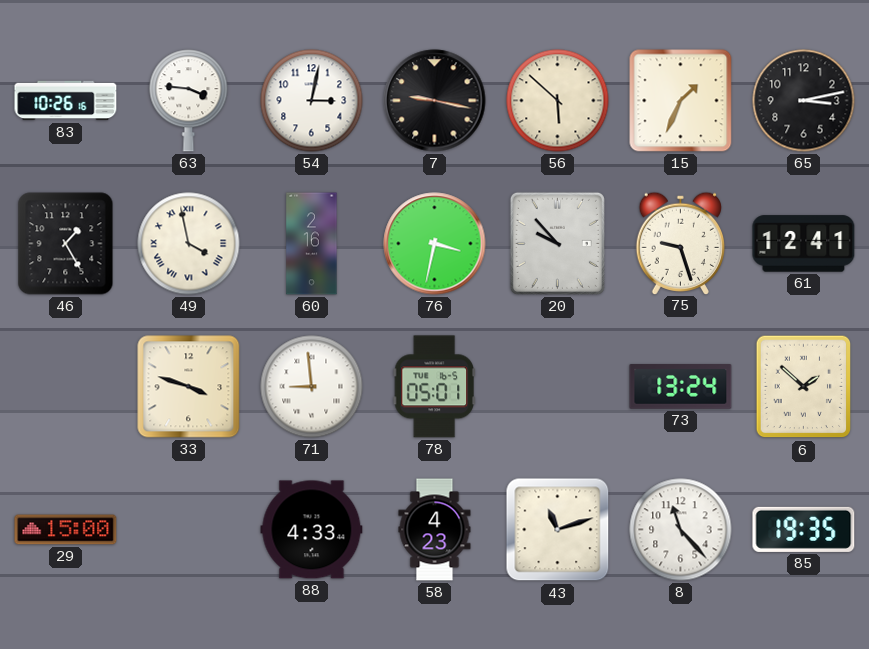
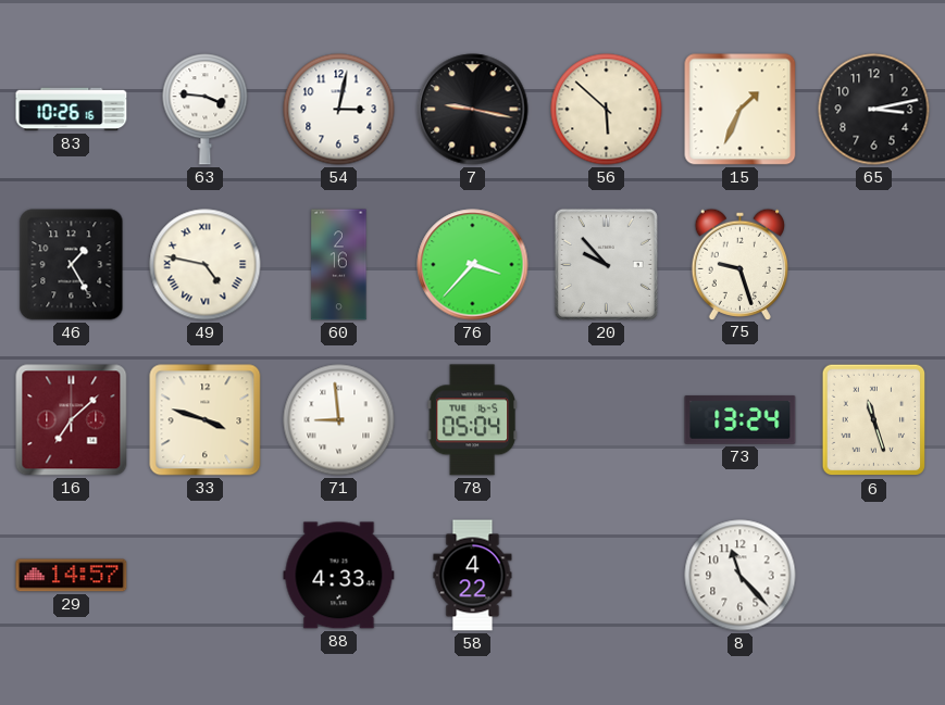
49: 3:58 -> 4:47
76: 3:32 -> 3:37
61: 12:41 -> none
16: none -> 7:08
78: 05:01 -> 05:04
6: 1:52 -> 11:27
29: 15:00 -> 14:57
58: 4:23 -> 4:22
43: 11:12 -> none
85: 19:35 -> none
